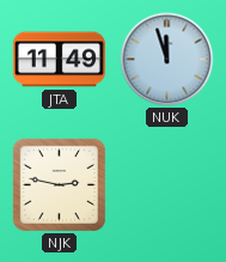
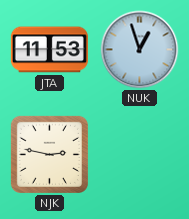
JTA: 11:49 -> 11:53
NUK: 11:57 -> 12:57
